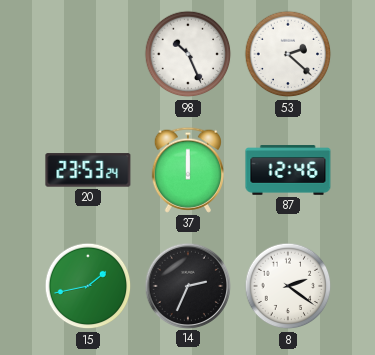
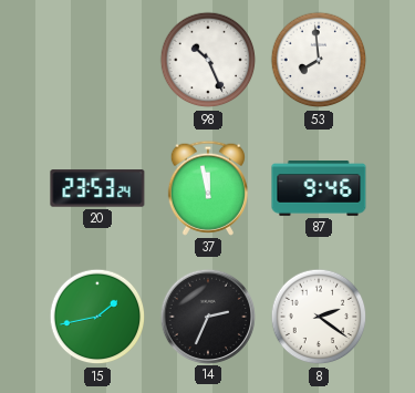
53: 2:22 -> 7:59
37: 12:00 -> 11:58
87: 12:46 -> 9:46
